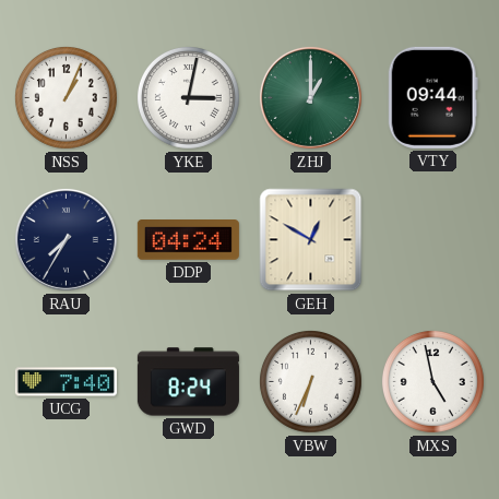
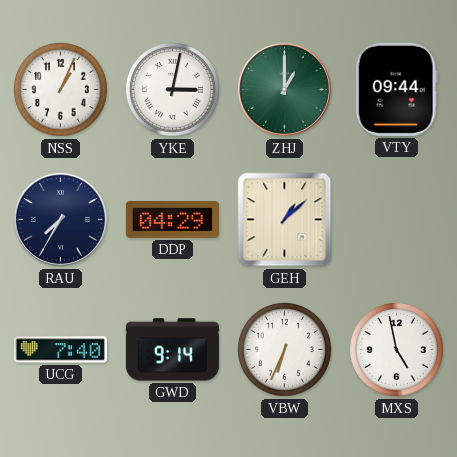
DDP: 04:24 -> 04:29
GEH: 12:50 -> 1:08
GWD: 8:24 -> 9:14
